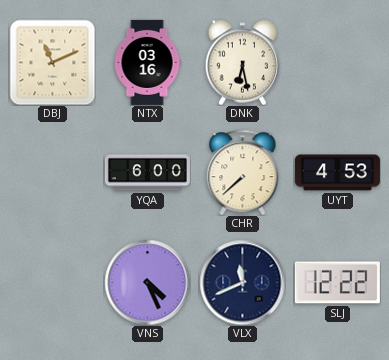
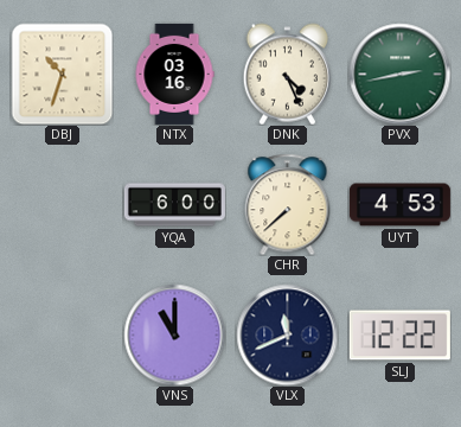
DBJ: 11:11 -> 10:33
DNK: 6:28 -> 4:26
PVX: none -> 2:43
VNS: 4:26 -> 11:00
